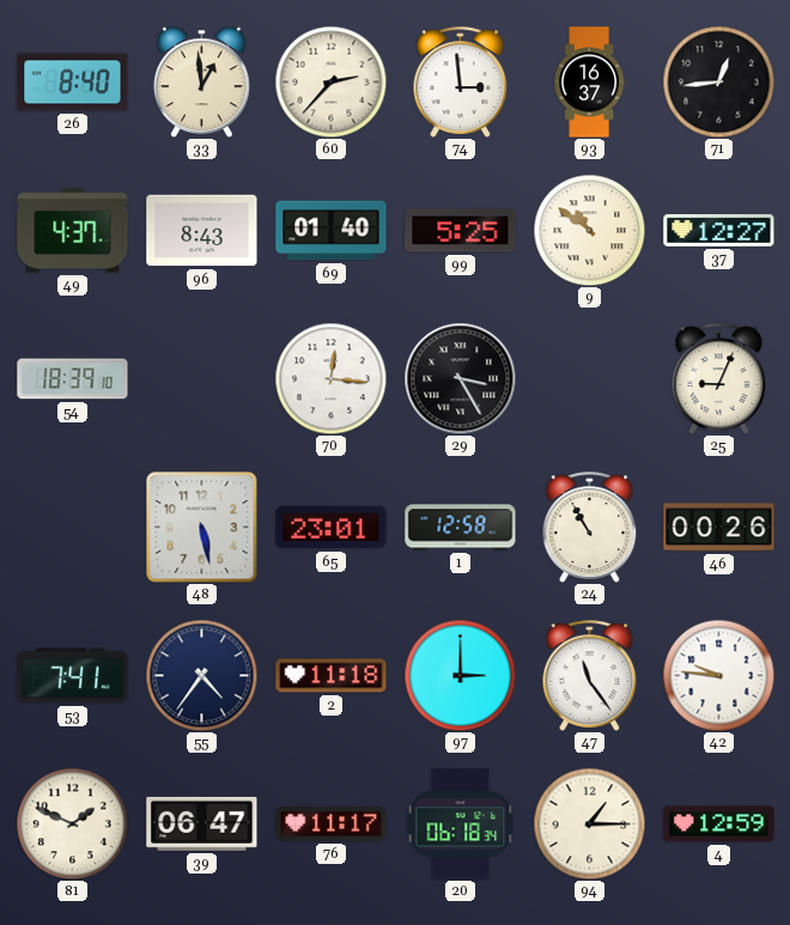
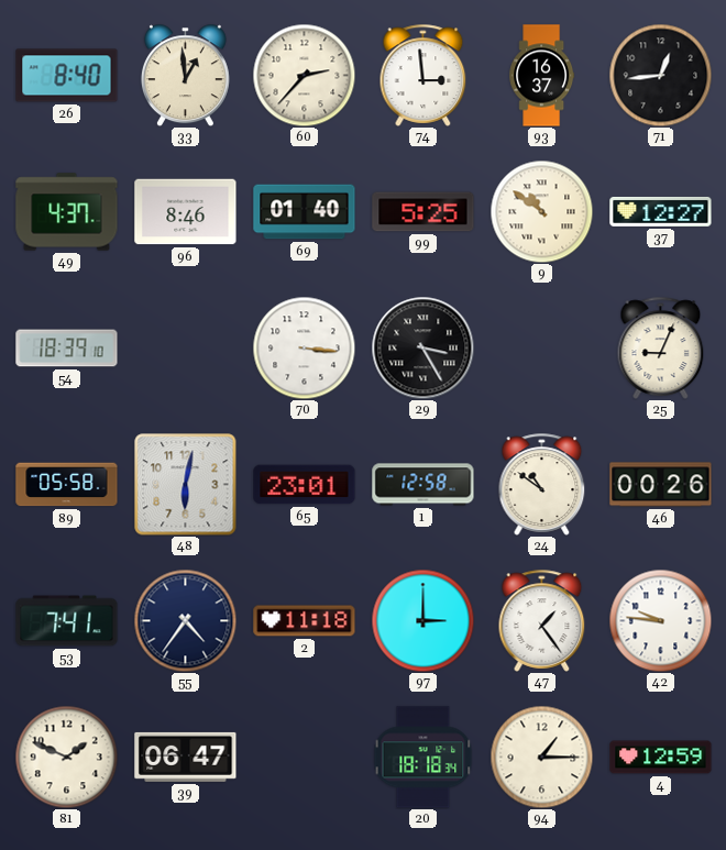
96: 8:43 -> 8:46
70: 12:16 -> 3:16
89: none -> 05:58
48: 5:28 -> 6:02
24: 10:55 -> 10:51
47: 11:24 -> 1:24
76: 11:17 -> none
20: 06:18 -> 18:18
